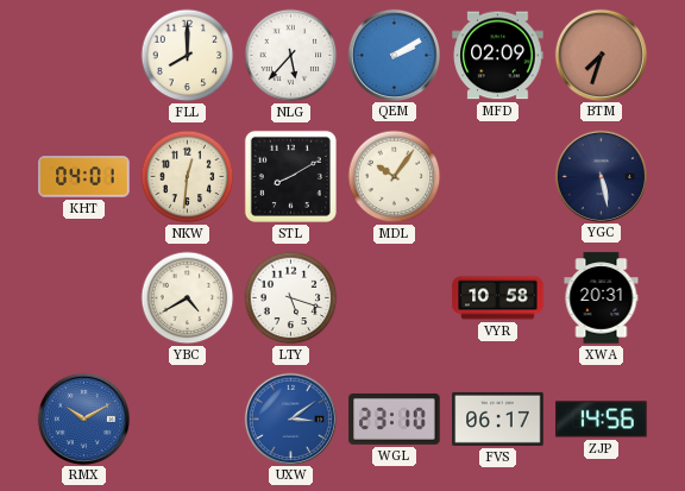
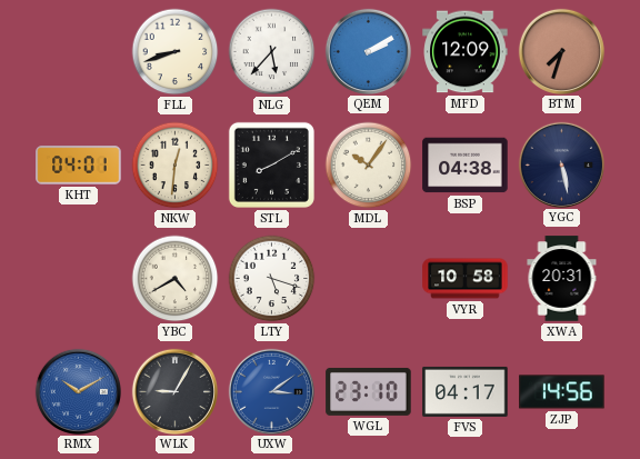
FLL: 8:00 -> 8:42
MFD: 02:09 -> 12:09
BSP: none -> 04:38
WLK: none -> 9:05
FVS: 06:17 -> 04:17
